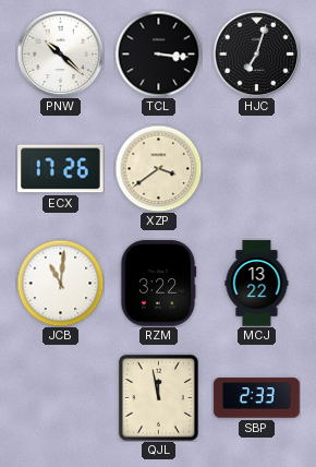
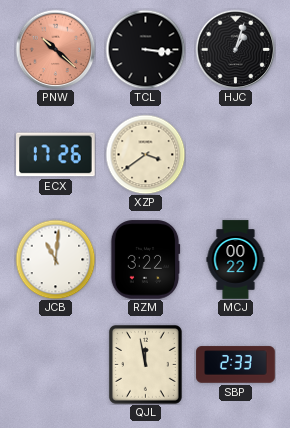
PNW dial: white -> salmon
HJC: 7:03 -> 1:03
MCJ: 13:22 -> 00:22
